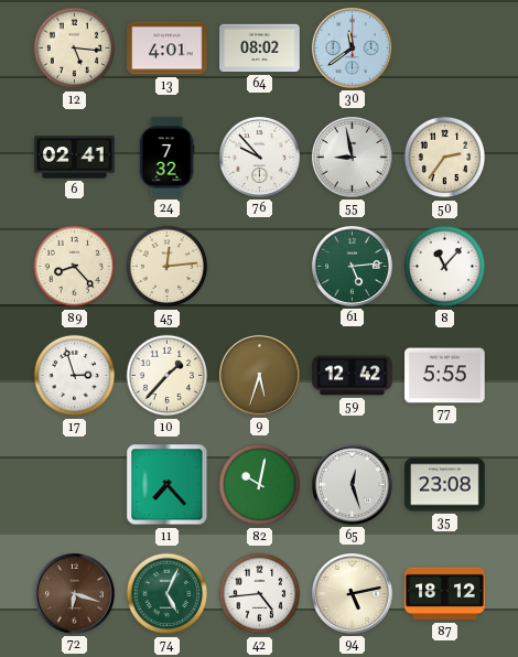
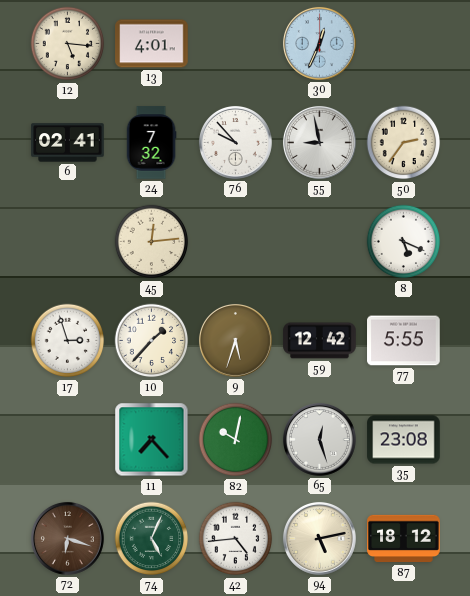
64: 08:02 -> none
30: 11:39 -> 12:34
89: 8:23 -> none
61: 5:14 -> none
8: 11:07 -> 5:19
